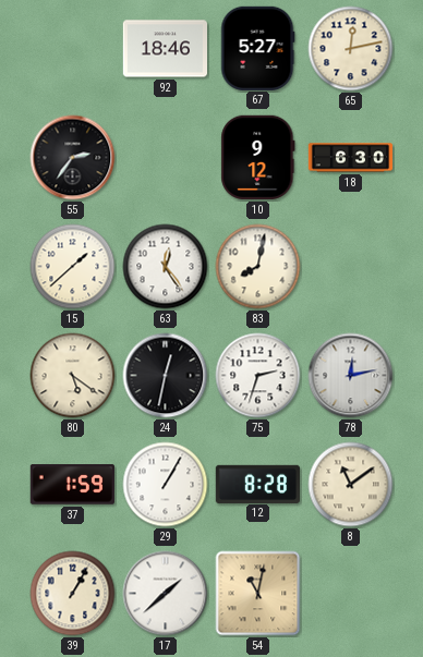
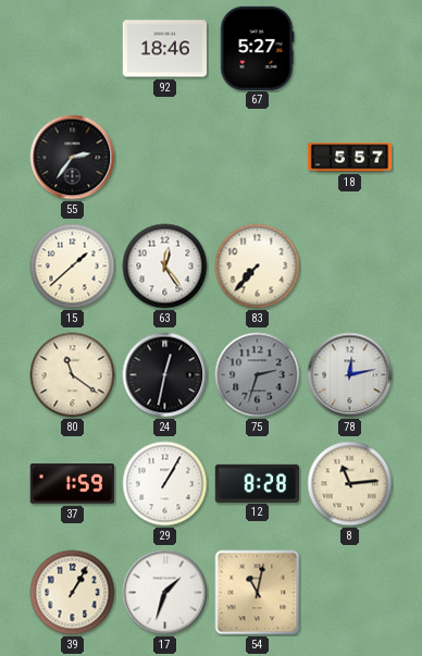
65: 12:13 -> none
10: 9:12 -> none
18: 6:30 -> 5:57
83: 8:02 -> 7:37
80: 5:21 -> 11:21
75 dial: white -> grey
8: 11:09 -> 11:14
17: 1:38 -> 1:33
